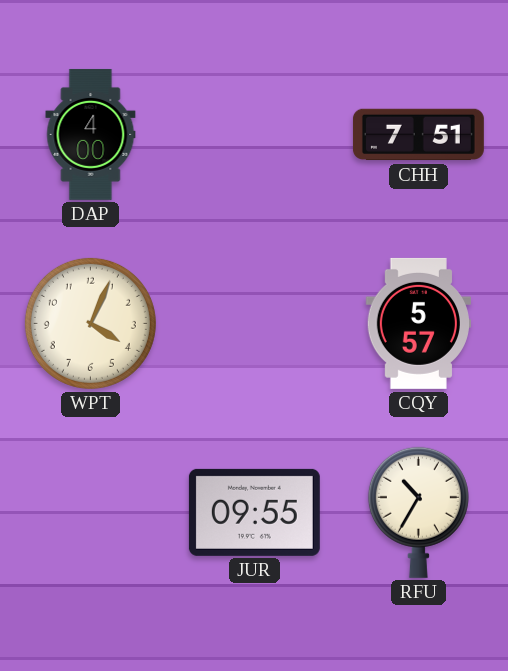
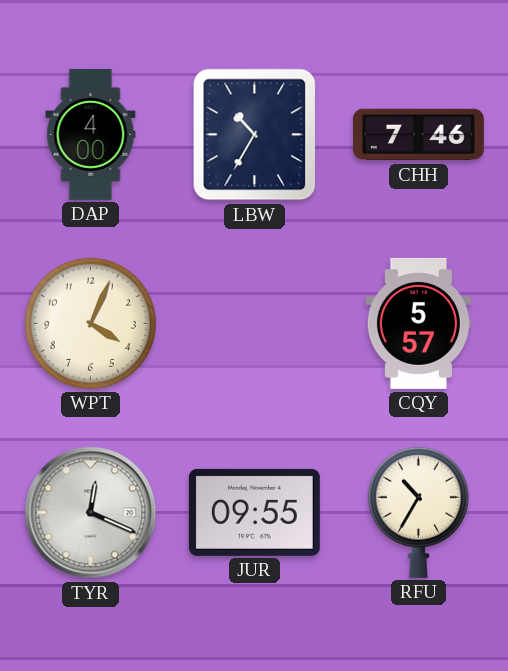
LBW: none -> 10:35
CHH: 7:51 -> 7:46
TYR: none -> 12:19
